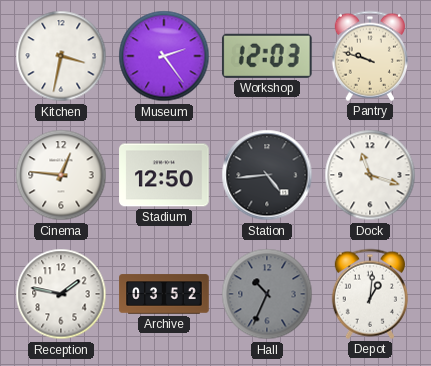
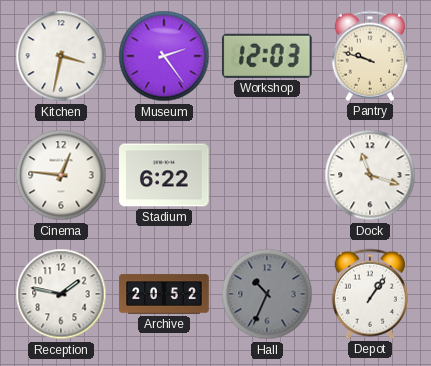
Stadium: 12:50 -> 6:22
Station: 4:44 -> none
Archive: 03:52 -> 20:52
Depot: 1:01 -> 1:06
